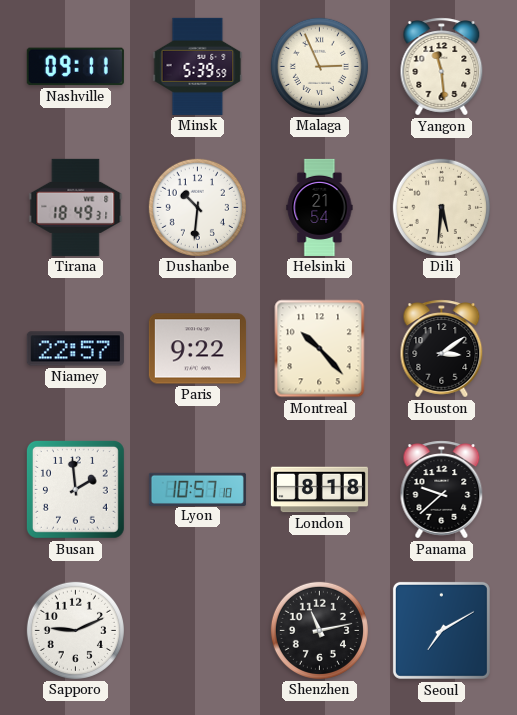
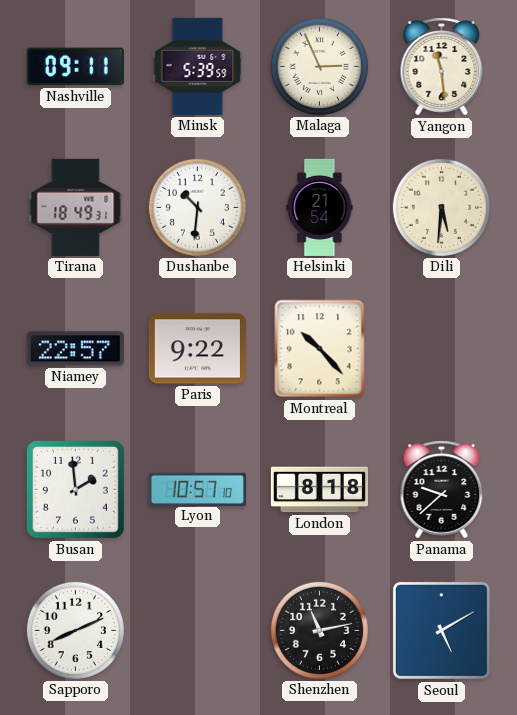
Houston: 3:09 -> none
Sapporo: 9:11 -> 8:11
Seoul: 7:10 -> 5:10
